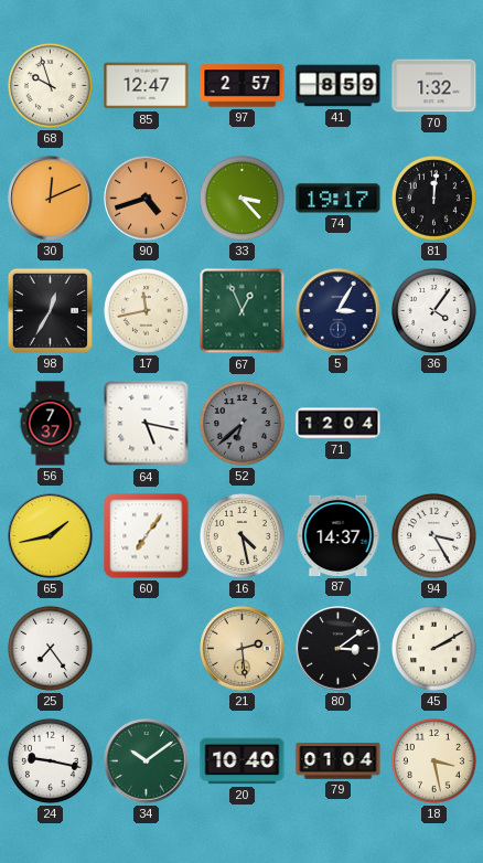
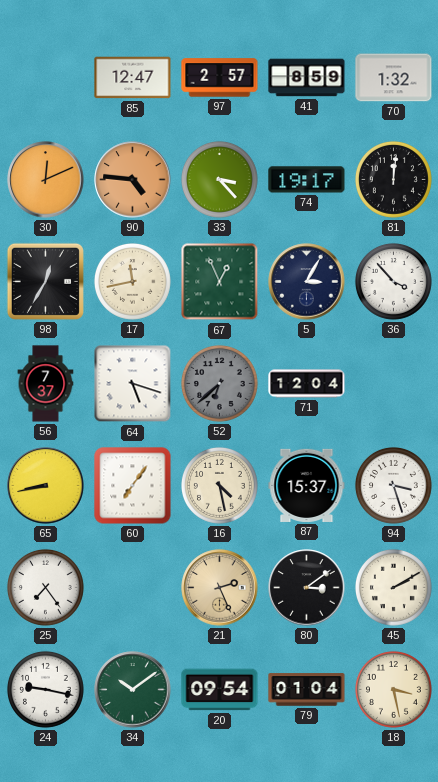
68: 9:57 -> none
90: 4:42 -> 4:46
36: 4:06 -> 3:53
64: 5:17 -> 5:18
65: 1:43 -> 8:43
87: 14:37 -> 15:37
94: 3:25 -> 3:27
21: 2:29 -> 2:26
20: 10:40 -> 09:54
